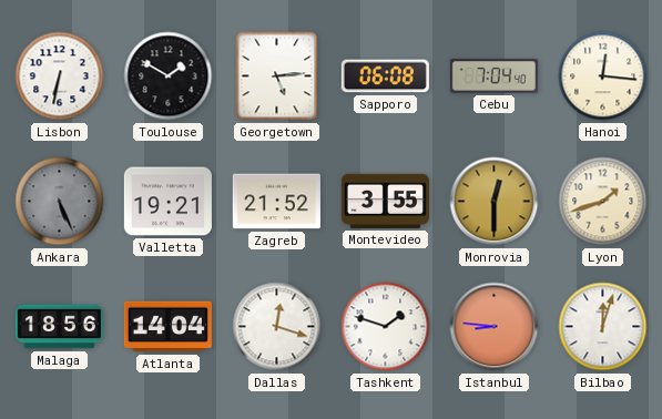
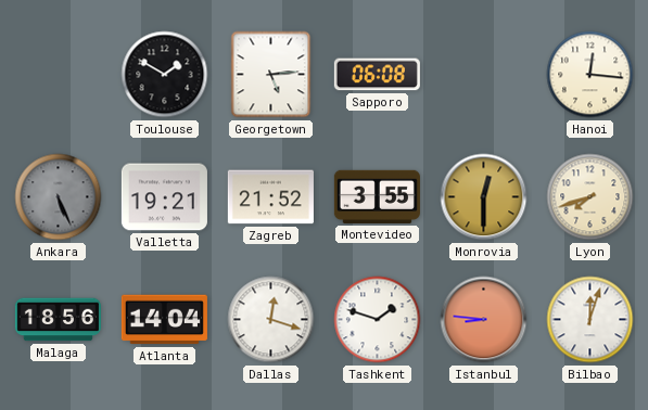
Lisbon: 6:32 -> none
Cebu: 7:04 -> none
Lyon: 1:42 -> 7:42
